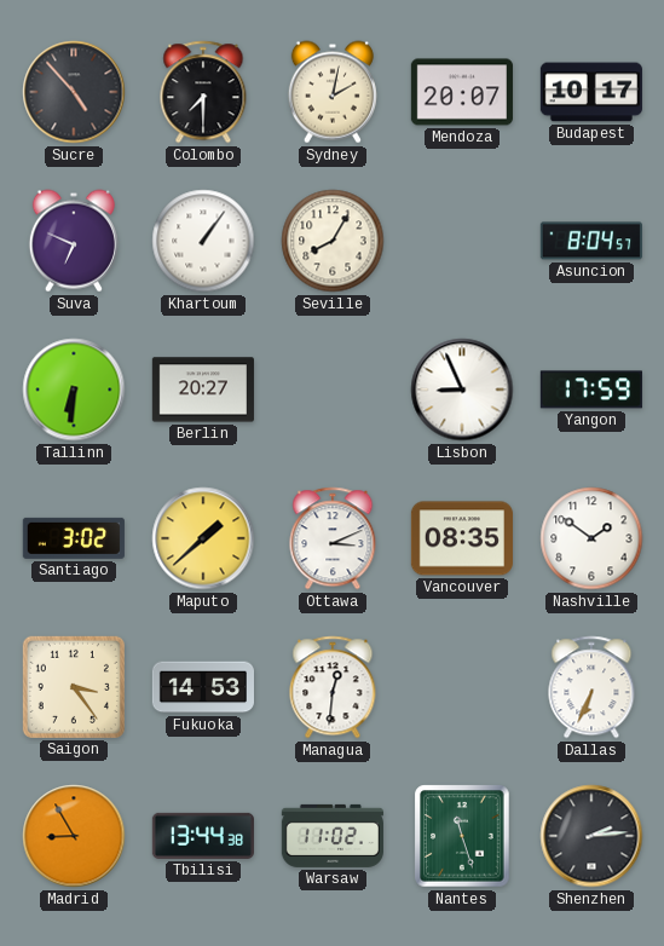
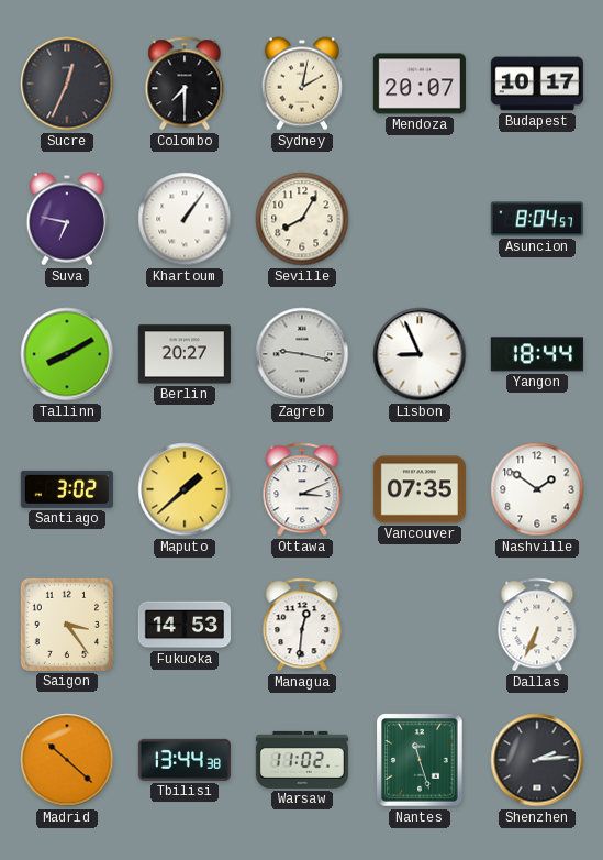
Sucre: 4:53 -> 12:34
Suva: 6:49 -> 6:47
Tallinn: 6:31 -> 8:10
Zagreb: none -> 9:17
Yangon: 17:59 -> 18:44
Vancouver: 08:35 -> 07:35
Madrid: 8:55 -> 10:22
